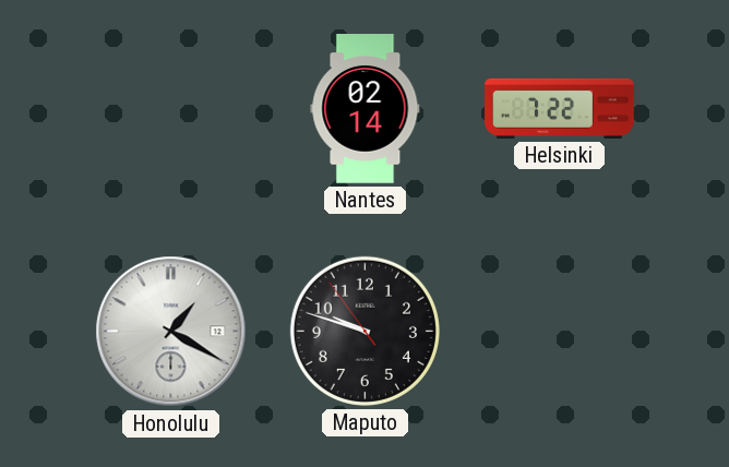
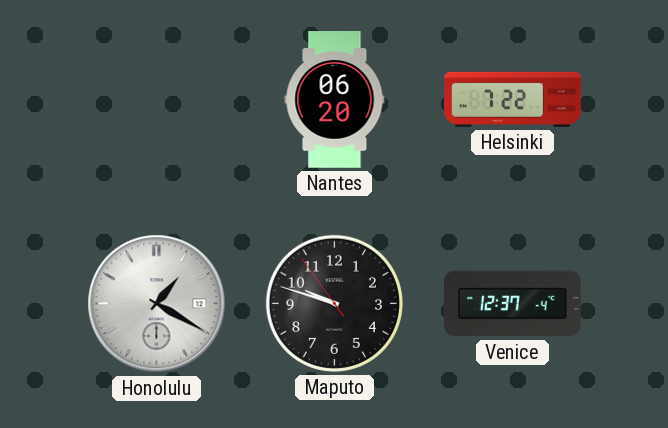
Nantes: 02:14 -> 06:20
Venice: none -> 12:37
